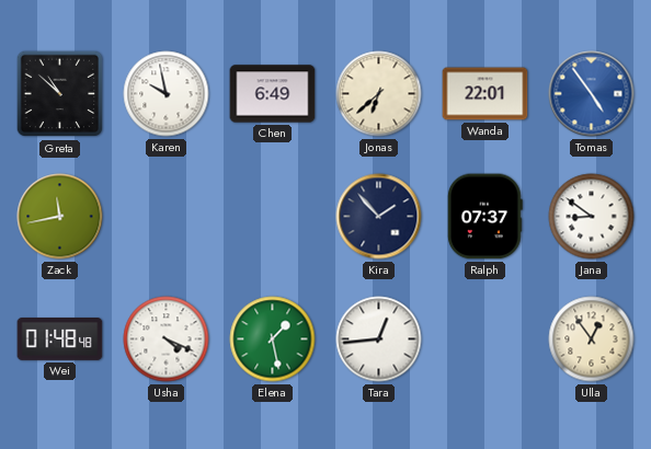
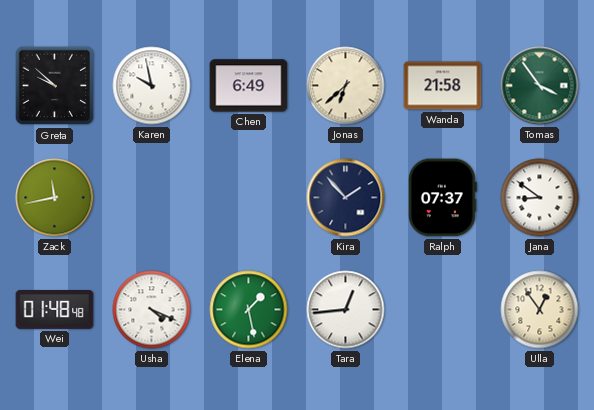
Greta: 10:52 -> 9:52
Wanda: 22:01 -> 21:58
Tomas: 4:54 -> 3:54
Tomas dial: blue -> green
